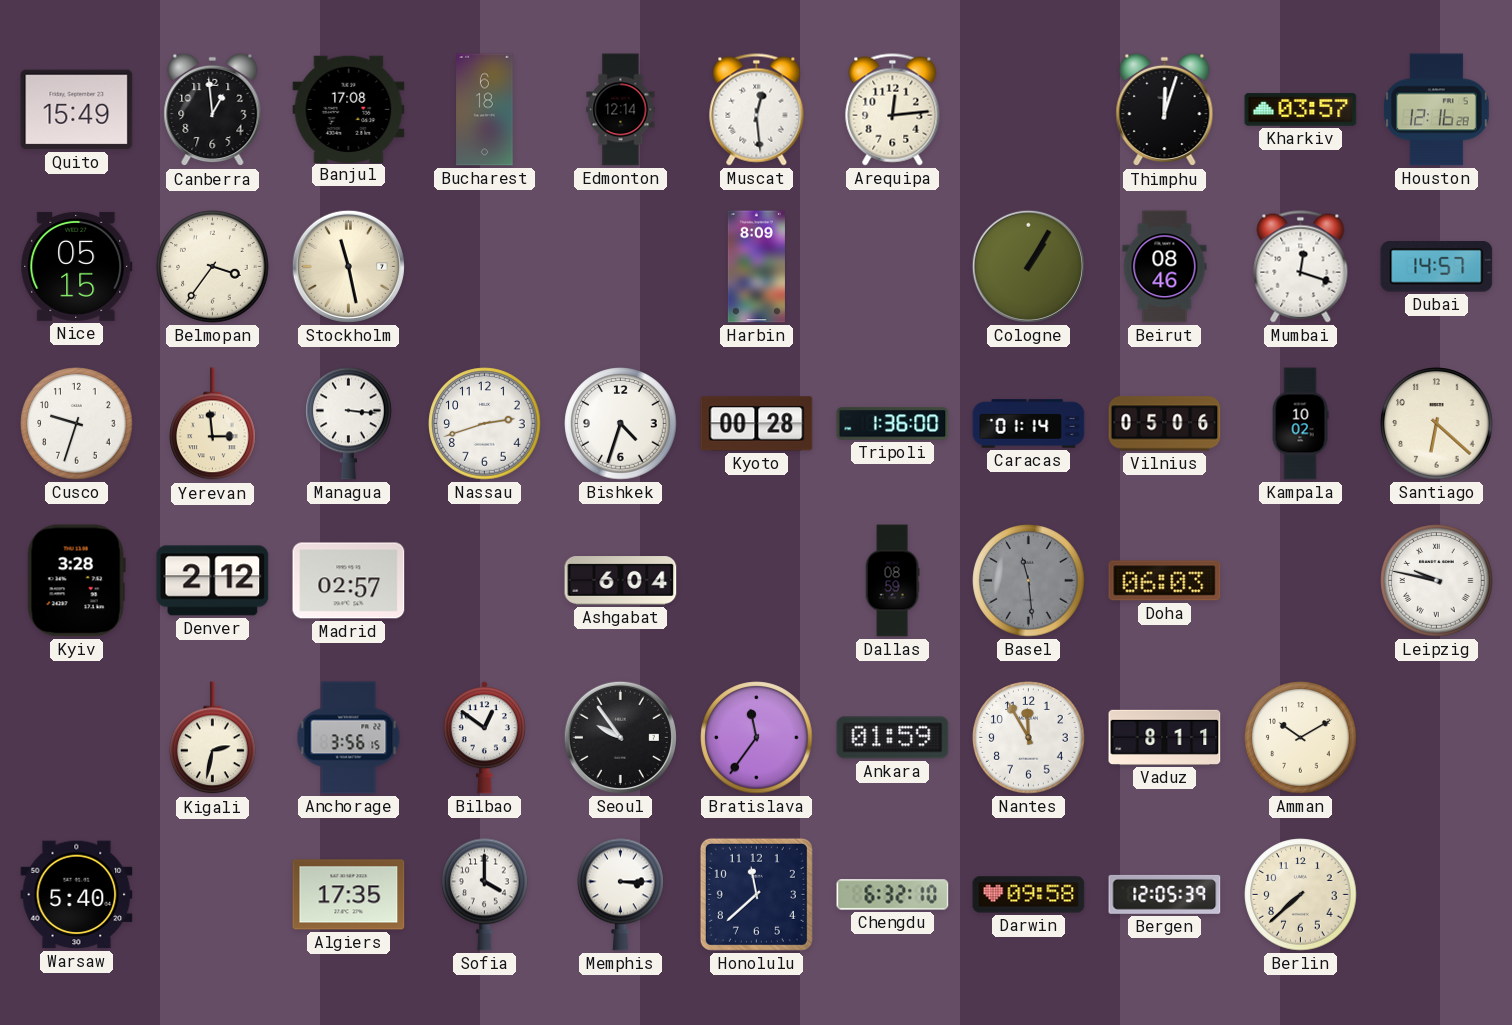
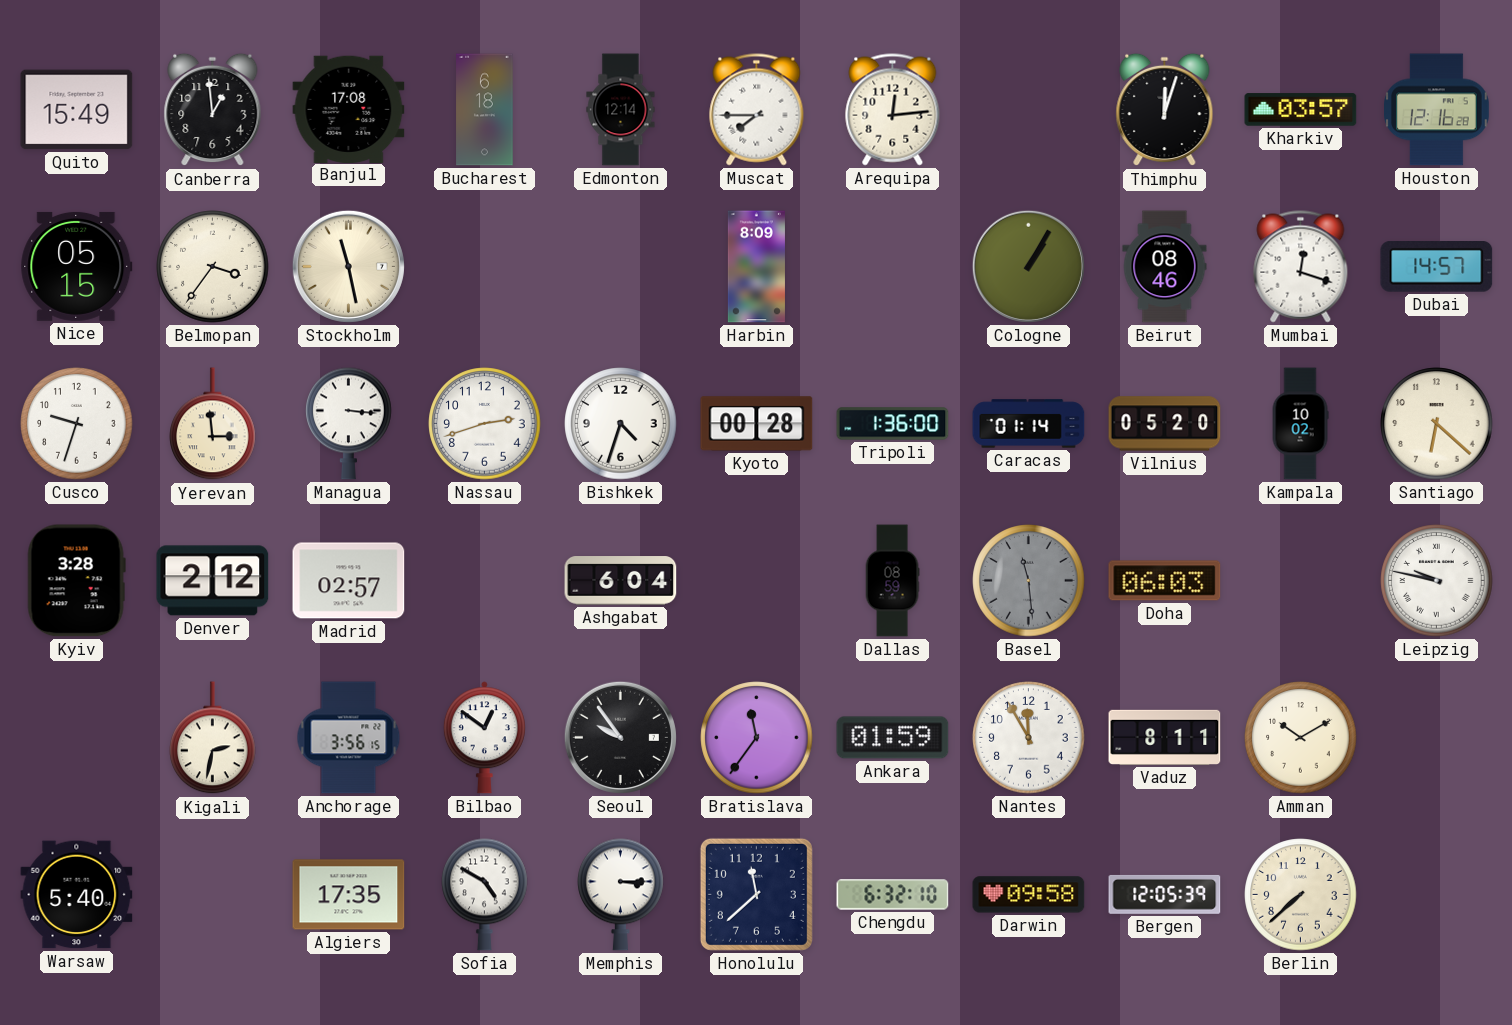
Muscat: 12:29 -> 7:45
Vilnius: 05:06 -> 05:20
Sofia: 4:00 -> 4:50
